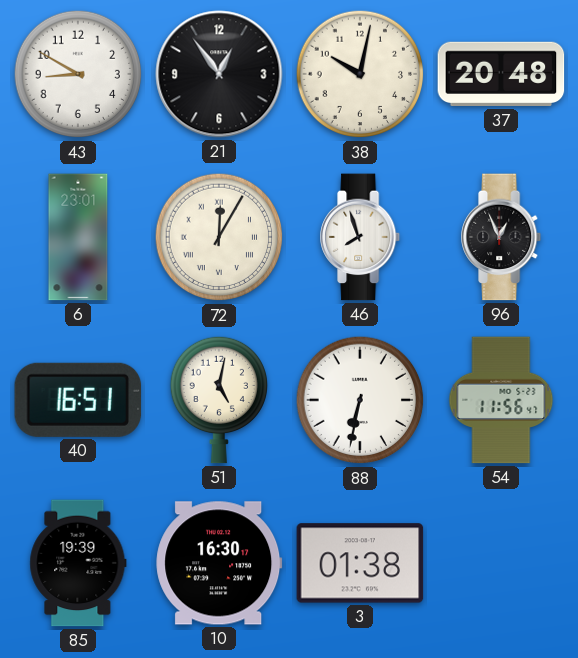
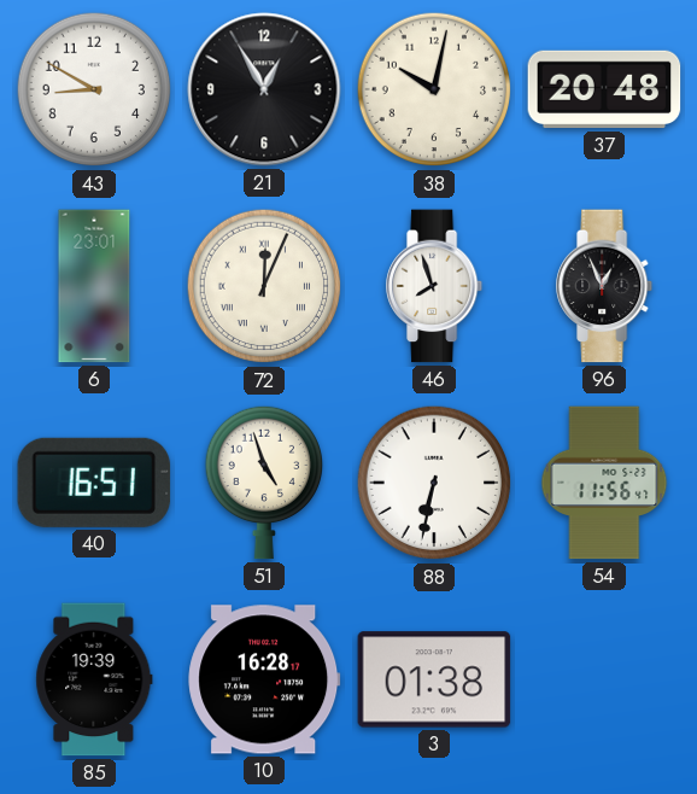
21: 12:54 -> 12:55
72: 12:05 -> 12:04
51: 5:02 -> 4:57
10: 16:30 -> 16:28
